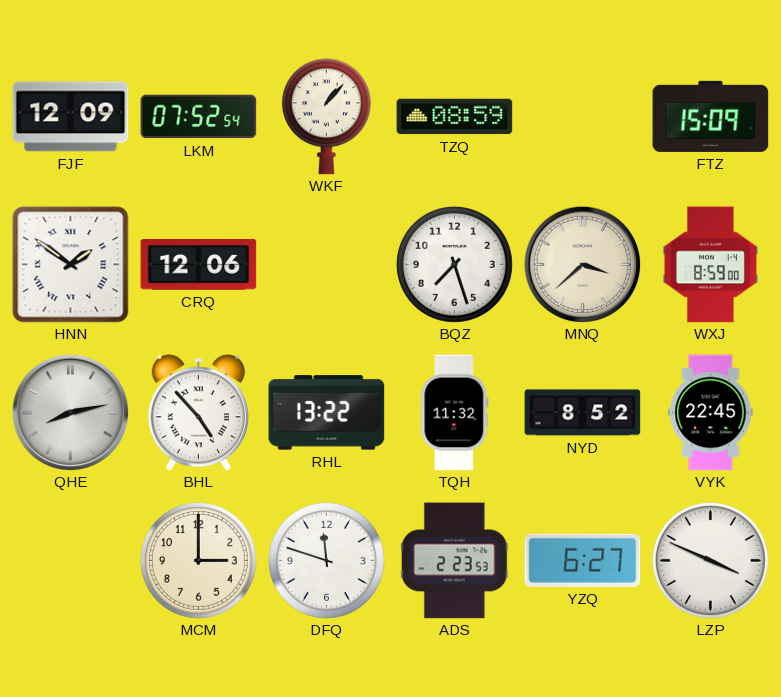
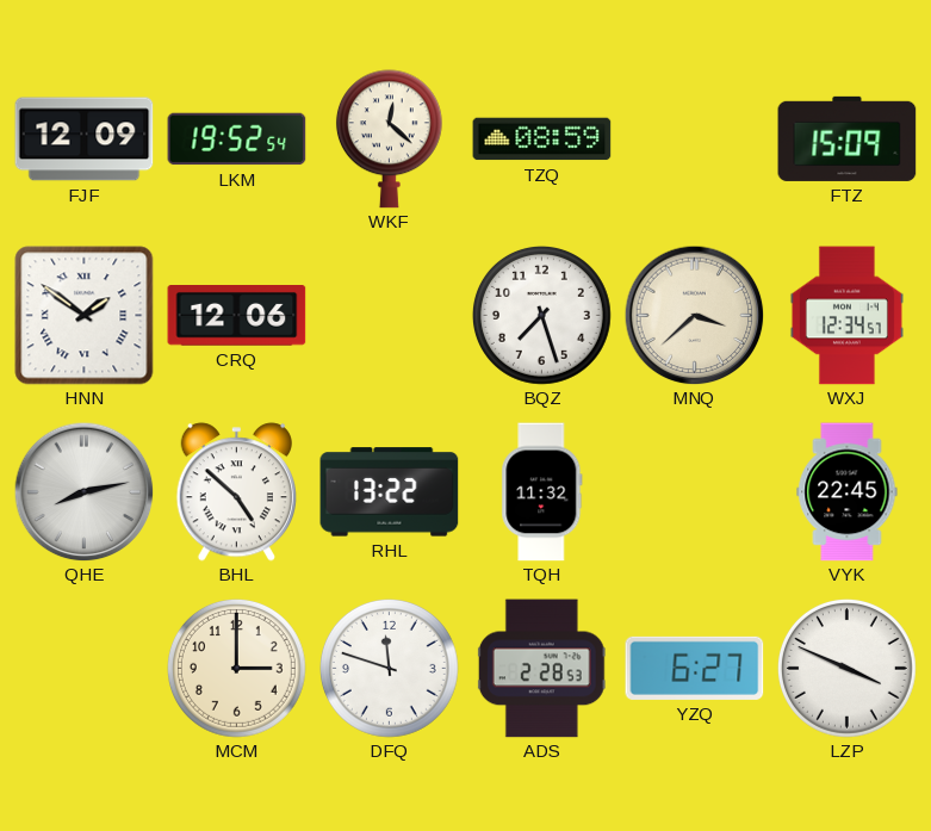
LKM: 07:52 -> 19:52
WKF: 1:07 -> 12:22
WXJ: 8:59 -> 12:34
BHL: 4:53 -> 4:52
NYD: 8:52 -> none
ADS: 2:23 -> 2:28
